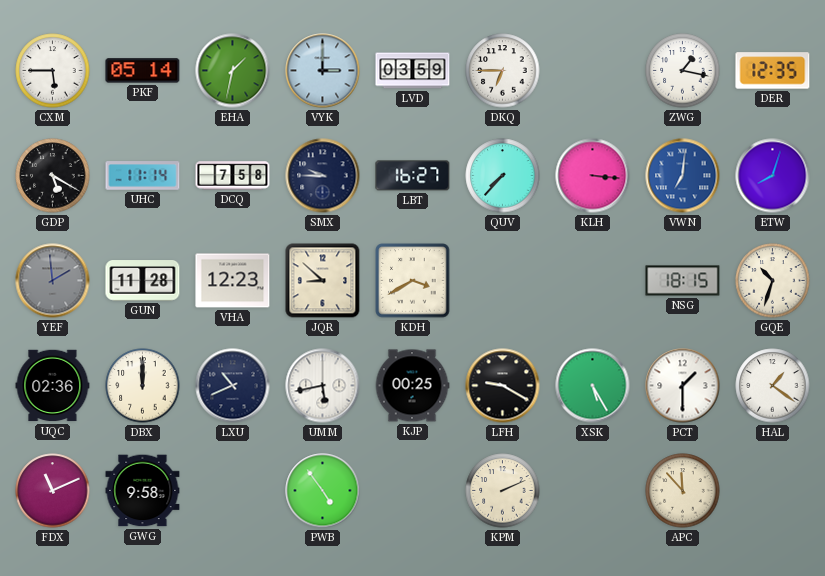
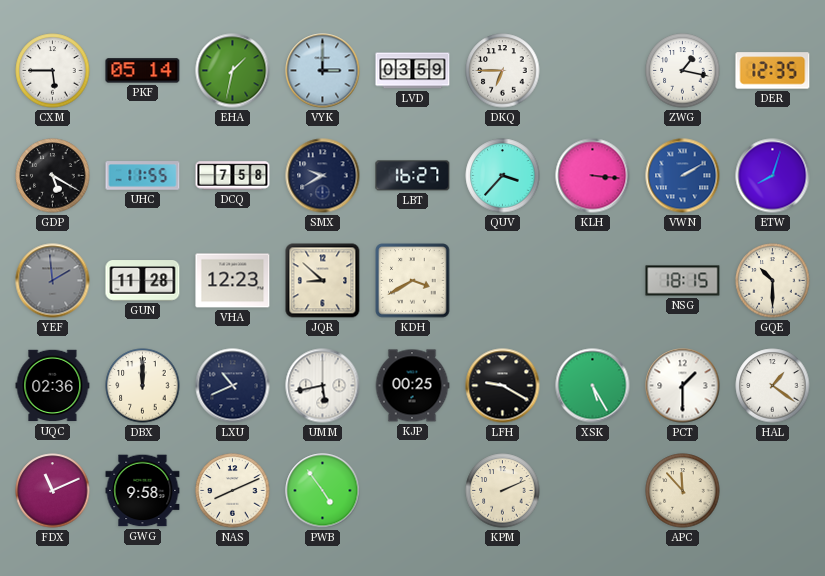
UHC: 11:14 -> 11:55
SMX: 9:45 -> 9:40
QUV: 7:37 -> 3:37
VWN: 7:01 -> 2:10
GQE: 10:33 -> 10:30
NAS: none -> 8:11
